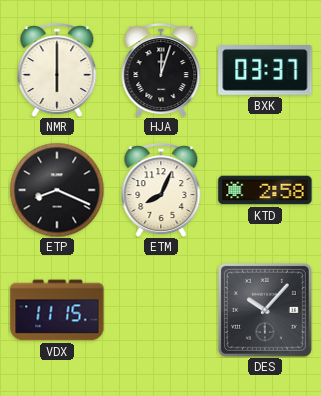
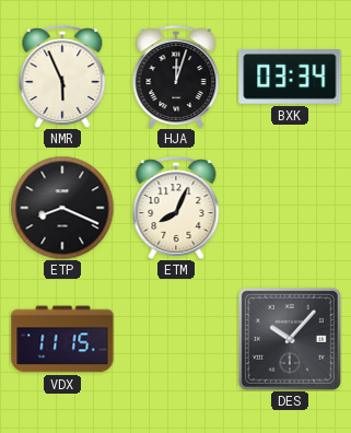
NMR: 6:00 -> 5:56
BXK: 03:37 -> 03:34
KTD: 2:58 -> none
